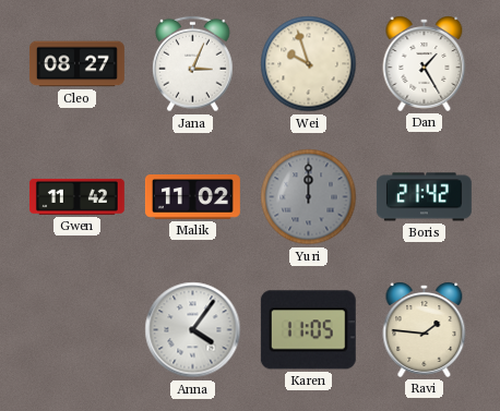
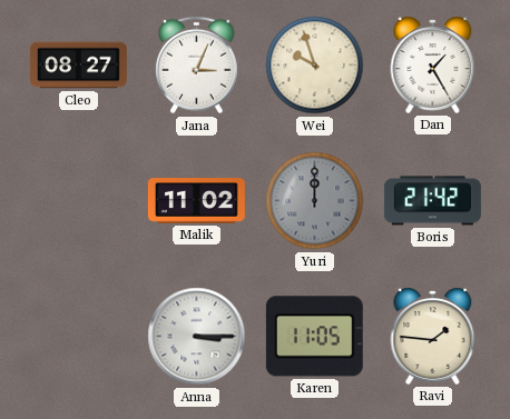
Gwen: 11:42 -> none
Anna: 4:06 -> 3:15
